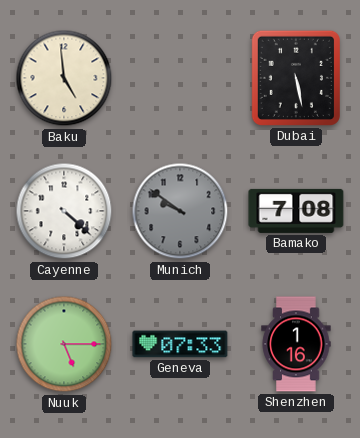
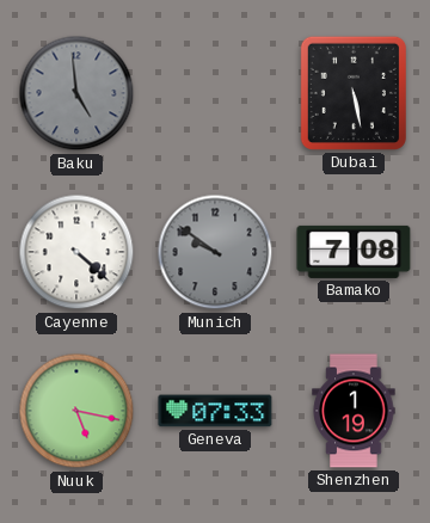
Baku dial: cream -> grey
Nuuk: 5:15 -> 5:17
Shenzhen: 1:16 -> 1:19
